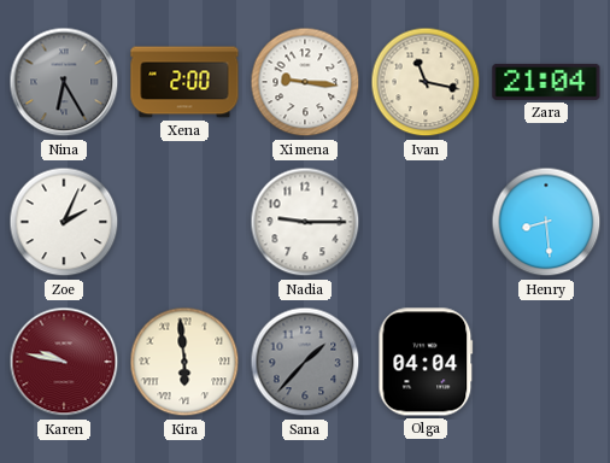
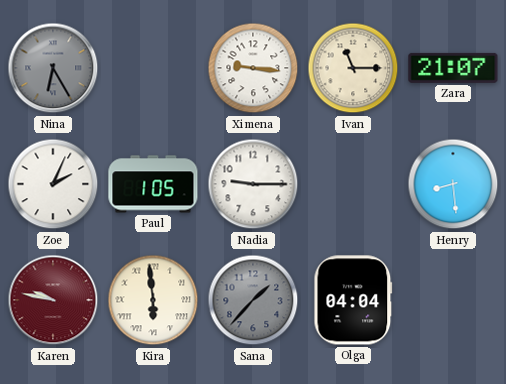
Xena: 2:00 -> none
Ivan: 11:17 -> 11:15
Zara: 21:04 -> 21:07
Paul: none -> 1:05
